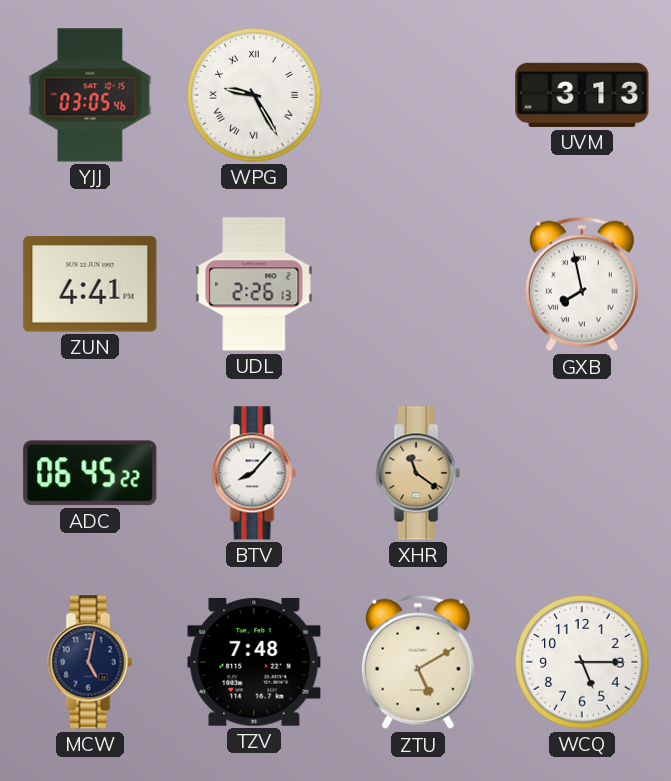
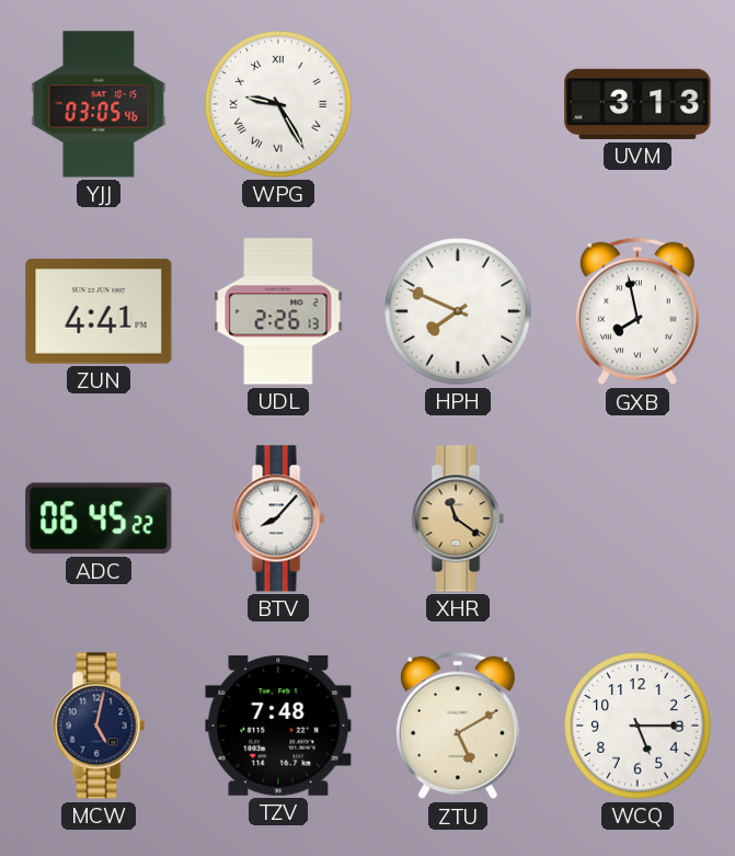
HPH: none -> 7:49
